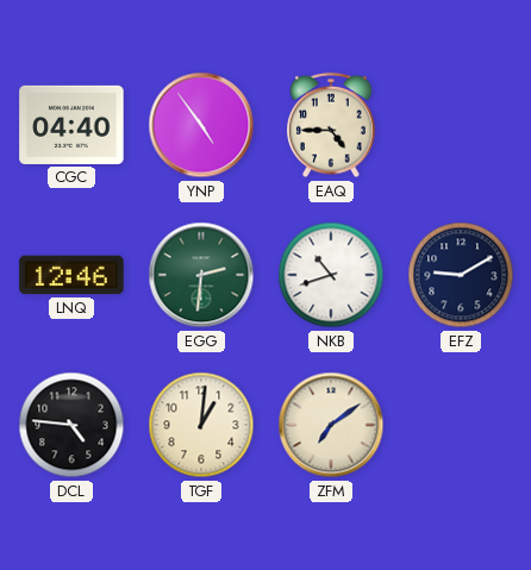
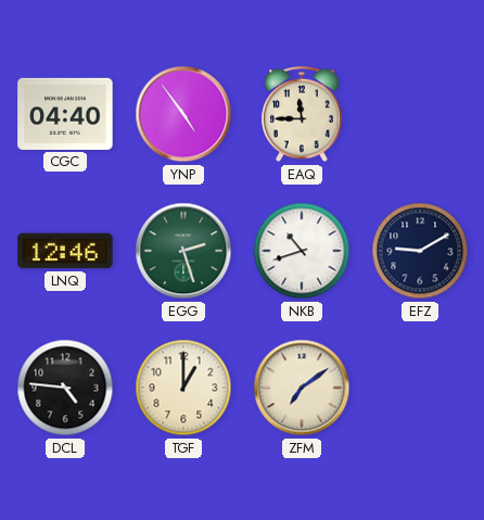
EAQ: 4:45 -> 11:45
EGG: 2:31 -> 2:27
TGF: 1:01 -> 1:00
